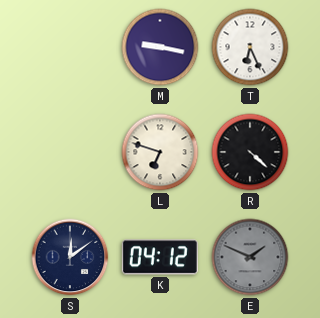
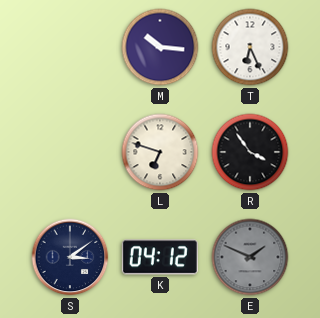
M: 9:17 -> 10:16
R: 4:22 -> 3:54
S: 12:09 -> 3:09
